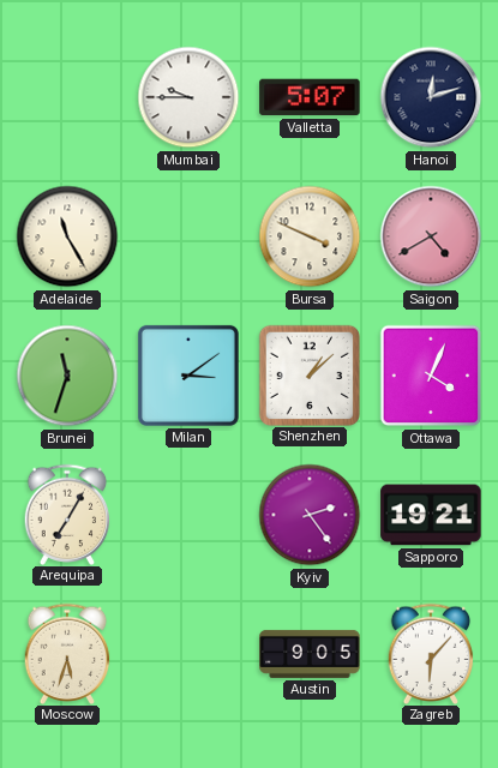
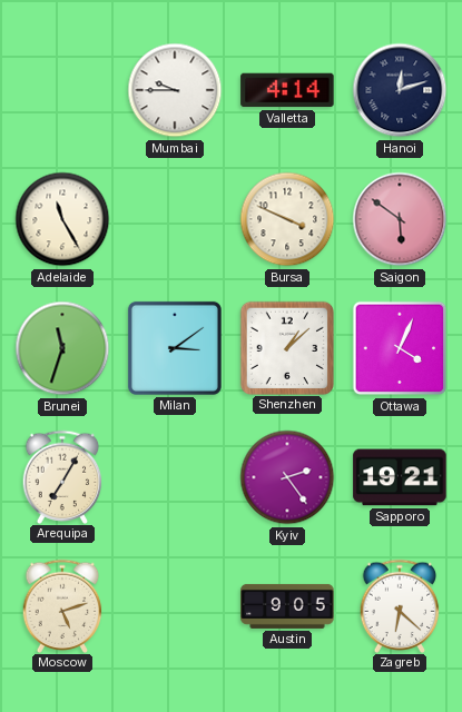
Valletta: 5:07 -> 4:14
Saigon: 4:40 -> 5:51
Moscow: 5:33 -> 5:12
Zagreb: 6:07 -> 6:22
